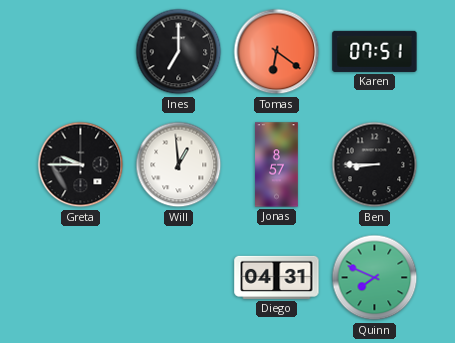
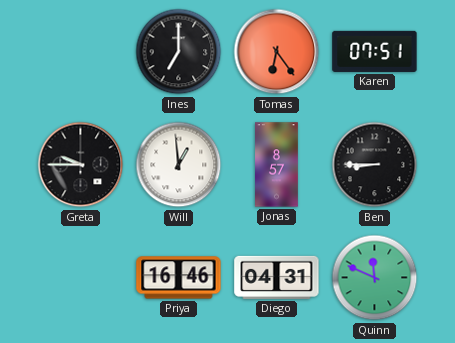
Tomas: 6:21 -> 6:24
Priya: none -> 16:46
Quinn: 7:49 -> 11:49
